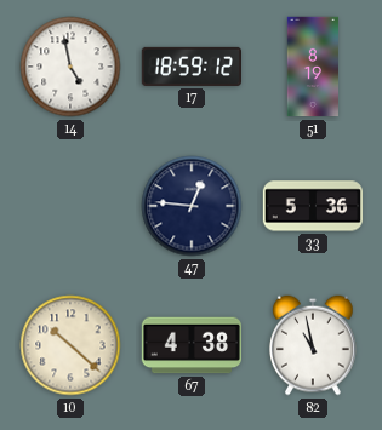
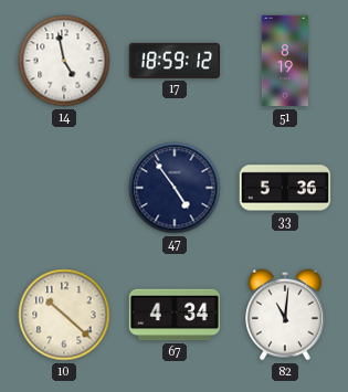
47: 12:46 -> 4:54
67: 4:38 -> 4:34
82: 10:58 -> 11:01
